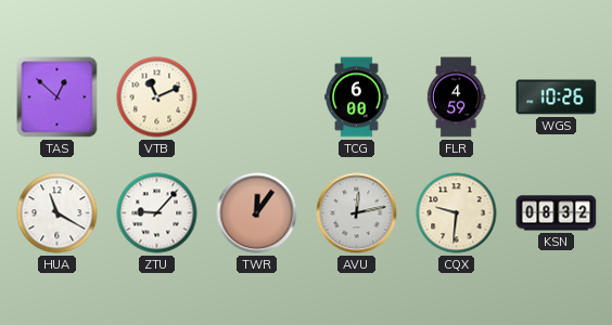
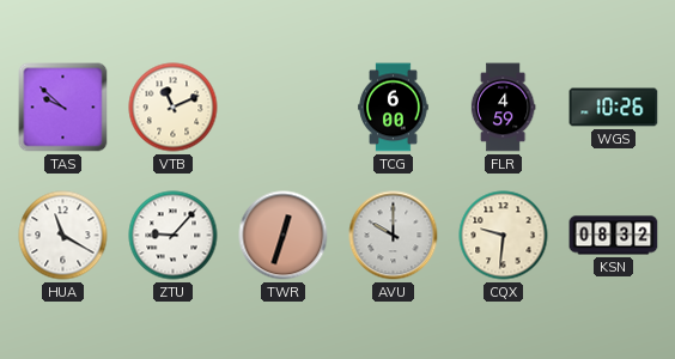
TAS: 12:52 -> 9:52
TWR: 12:06 -> 12:33
AVU: 12:13 -> 10:00
